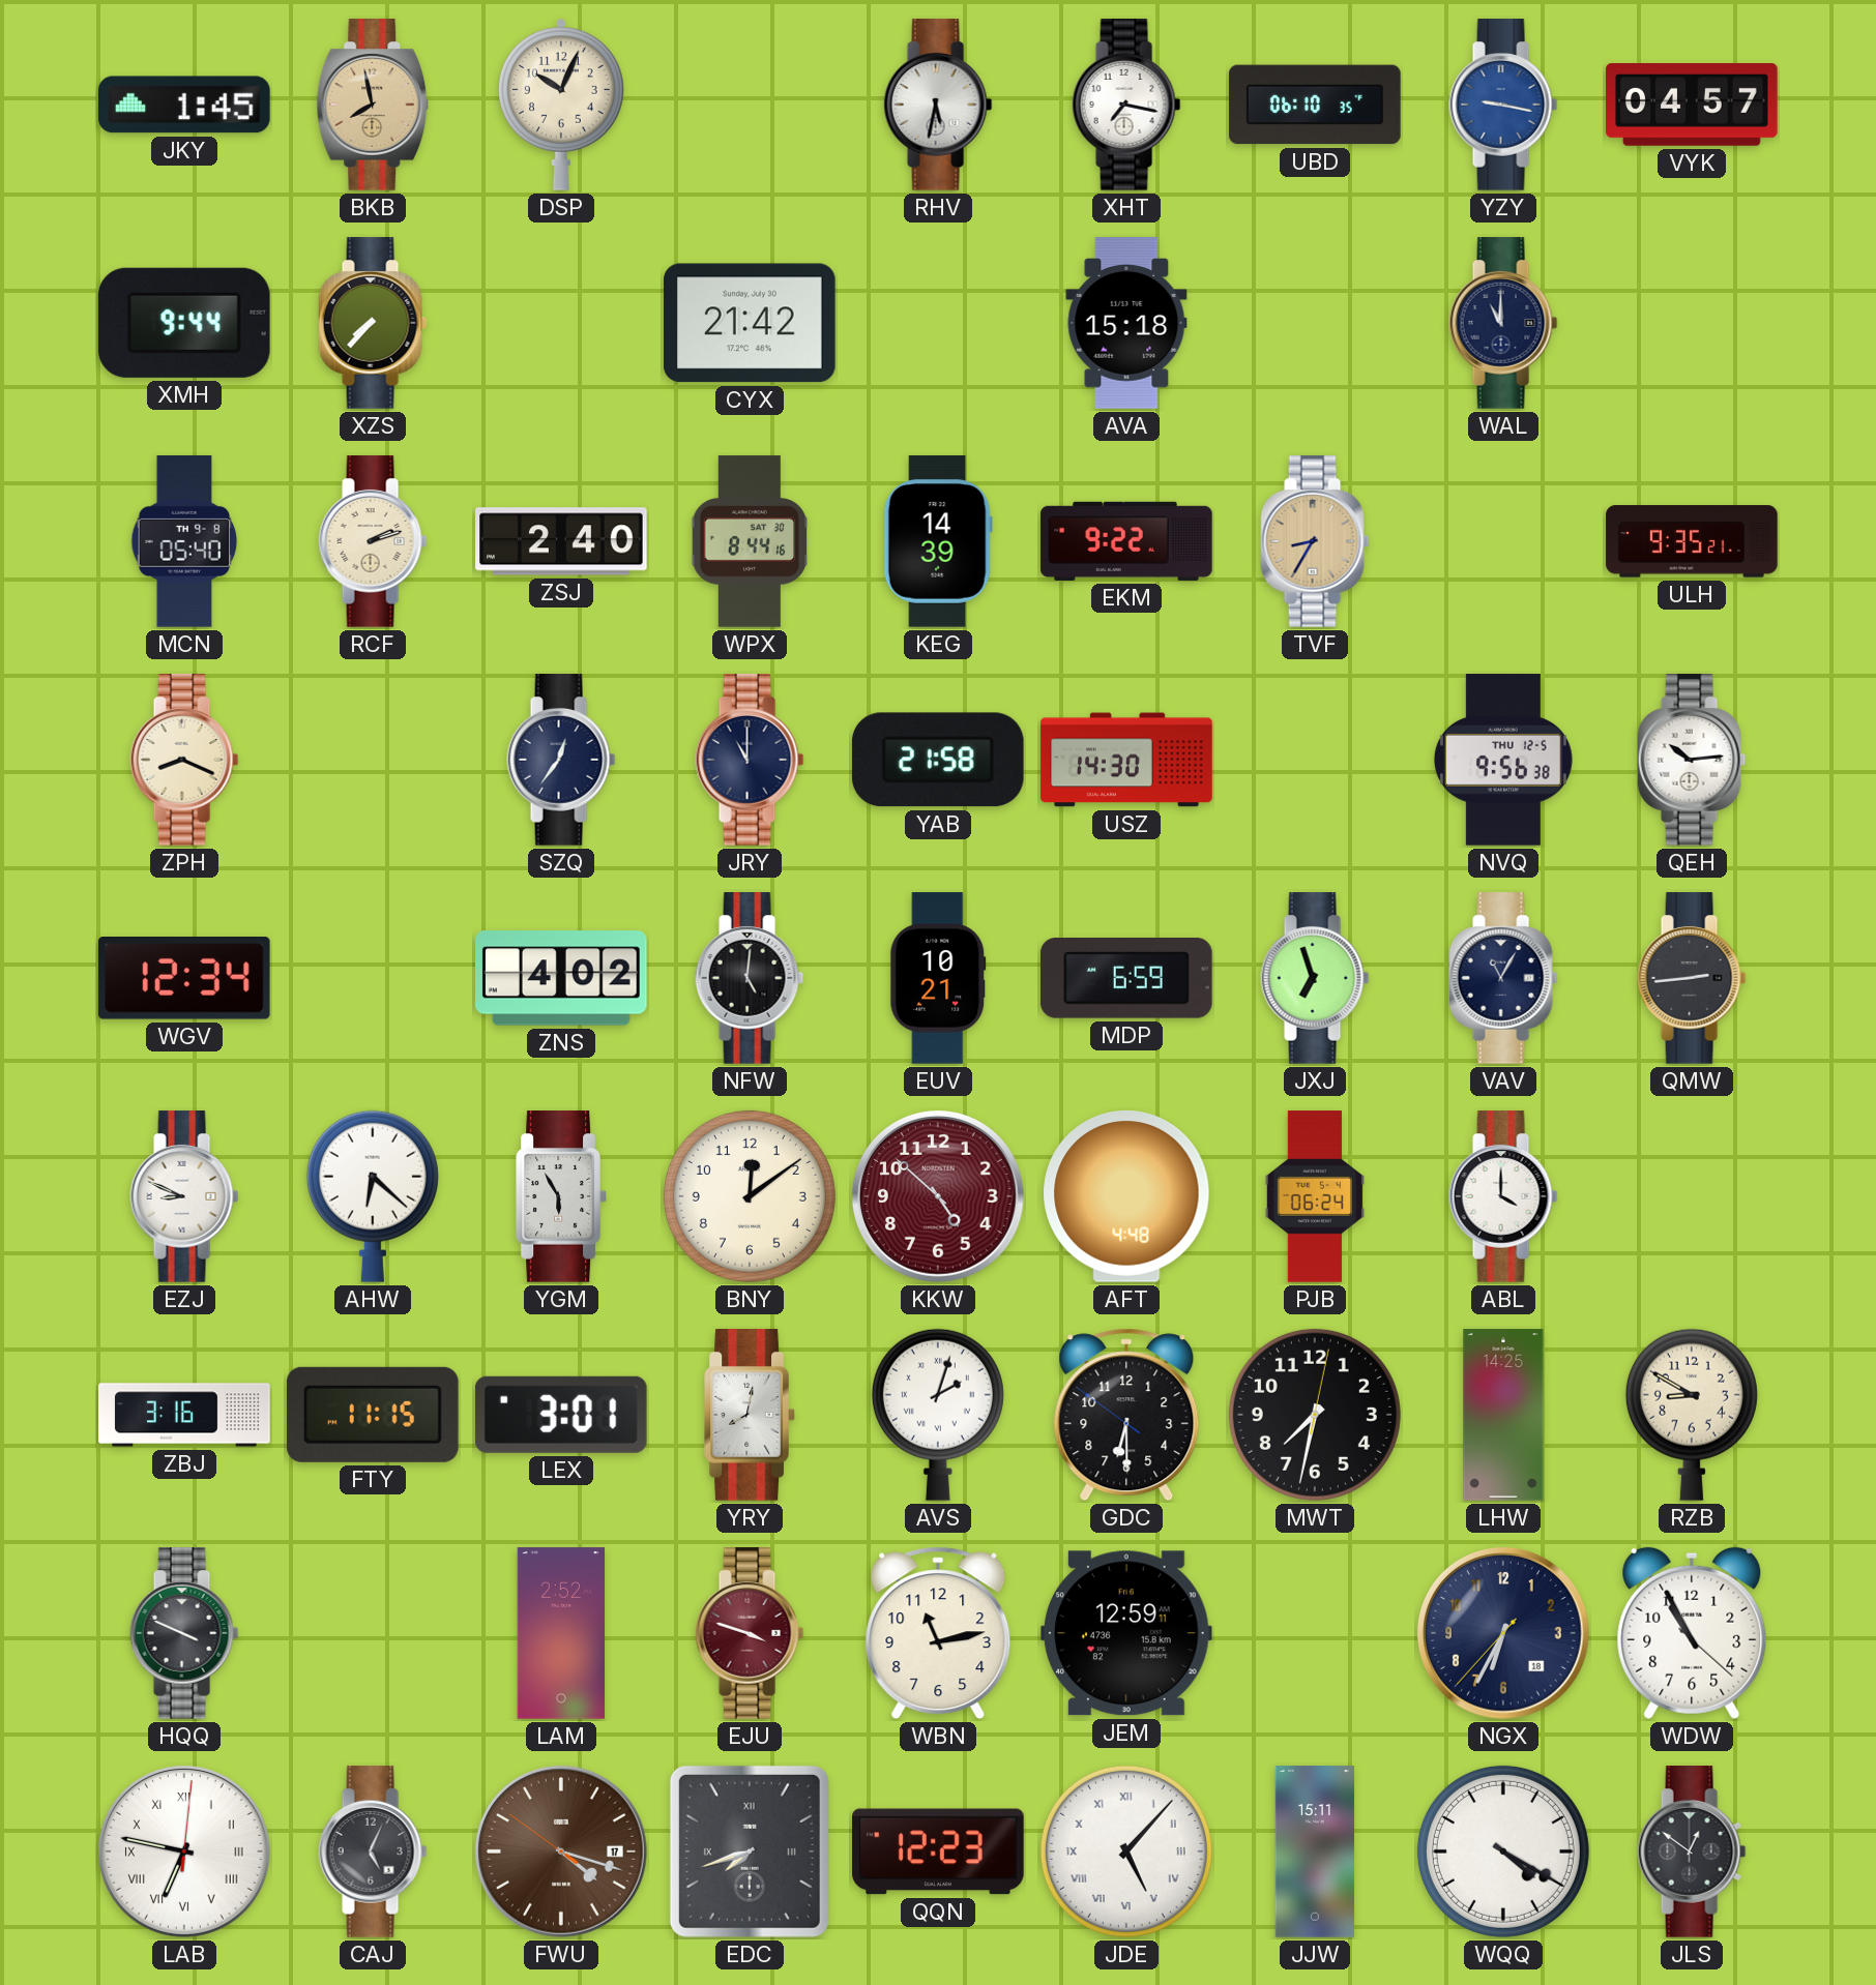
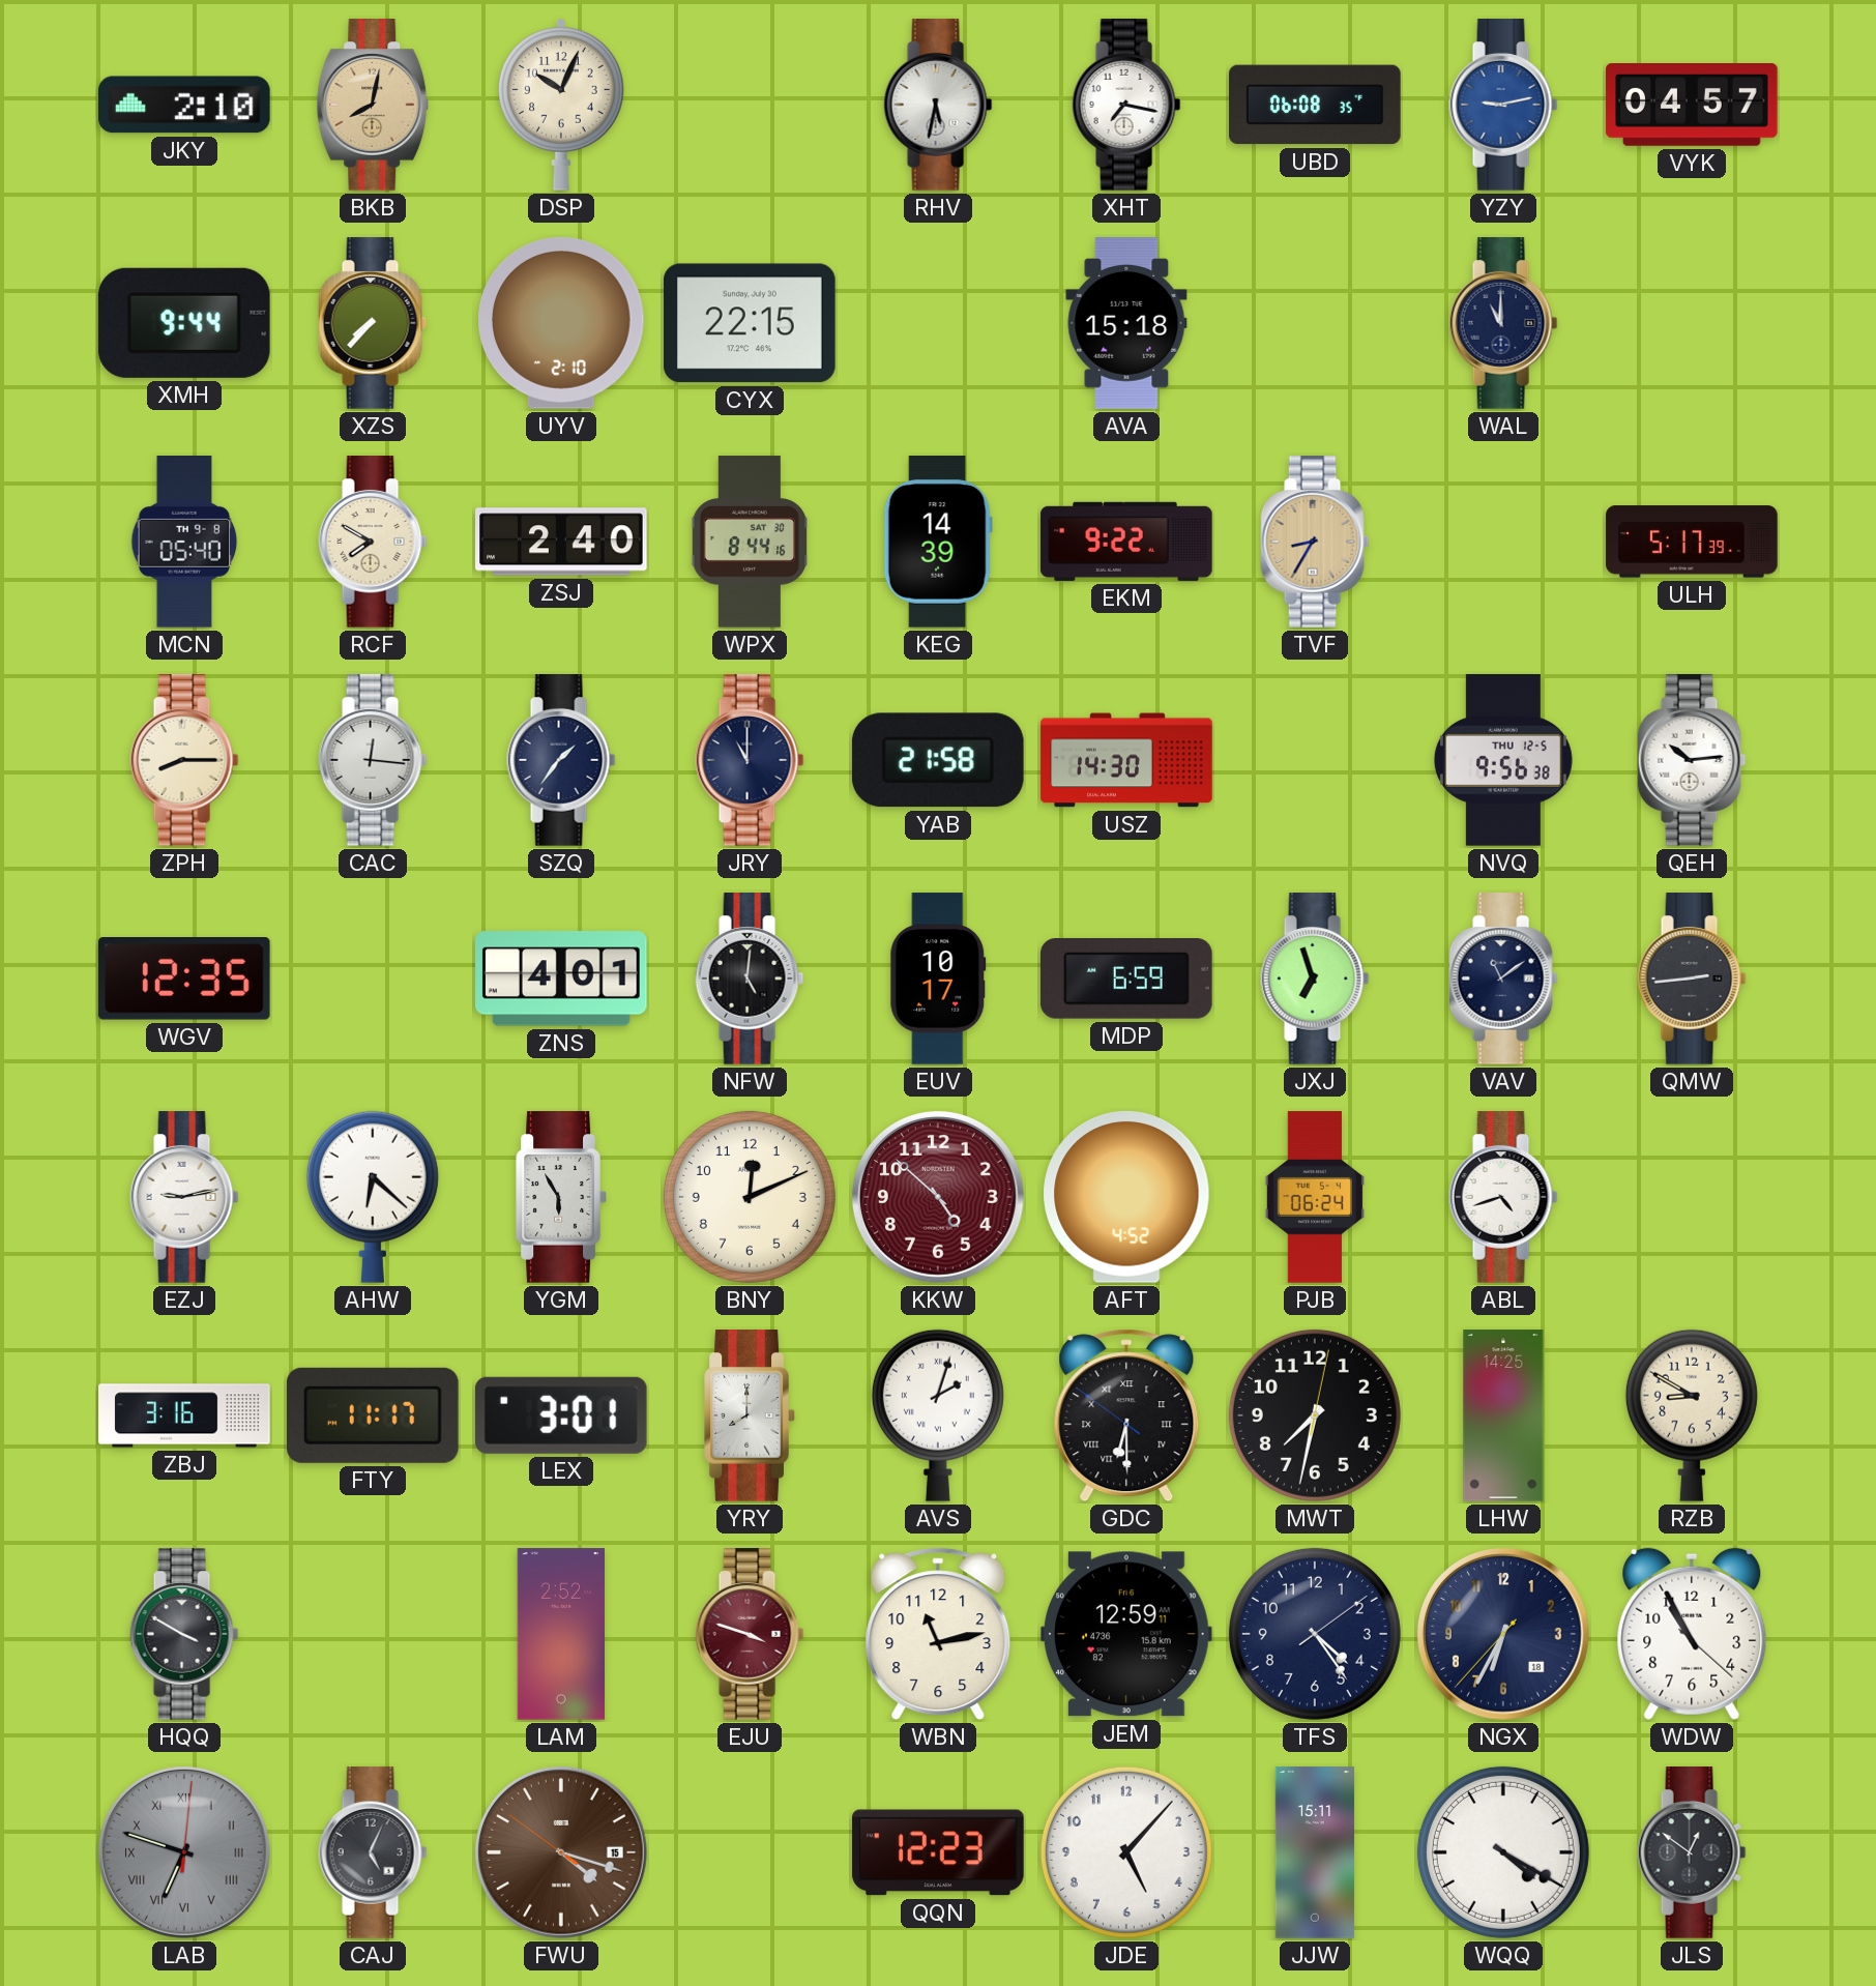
JKY: 1:45 -> 2:10
BKB: 7:58 -> 8:02
UBD: 06:10 -> 06:08
YZY: 9:17 -> 9:13
UYV: none -> 2:10
CYX: 21:42 -> 22:15
RCF: 2:12 -> 7:50
ULH: 9:35 -> 5:17
ZPH: 8:19 -> 8:15
CAC: none -> 12:16
SZQ: 12:36 -> 1:36
WGV: 12:34 -> 12:35
ZNS: 4:02 -> 4:01
EUV: 10:21 -> 10:17
VAV: 11:05 -> 11:09
EZJ: 8:49 -> 9:13
BNY: 12:09 -> 12:11
AFT: 4:48 -> 4:52
ABL: 4:00 -> 4:42
FTY: 11:15 -> 11:17
YRY: 8:02 -> 8:00
GDC numerals: Arabic -> Roman
HQQ: 3:49 -> 3:50
TFS: none -> 4:24
LAB: 6:47 -> 6:48
LAB dial: white -> grey
FWU date: 17 -> 15
EDC: 7:42 -> none
JDE numerals: Roman -> Arabic
